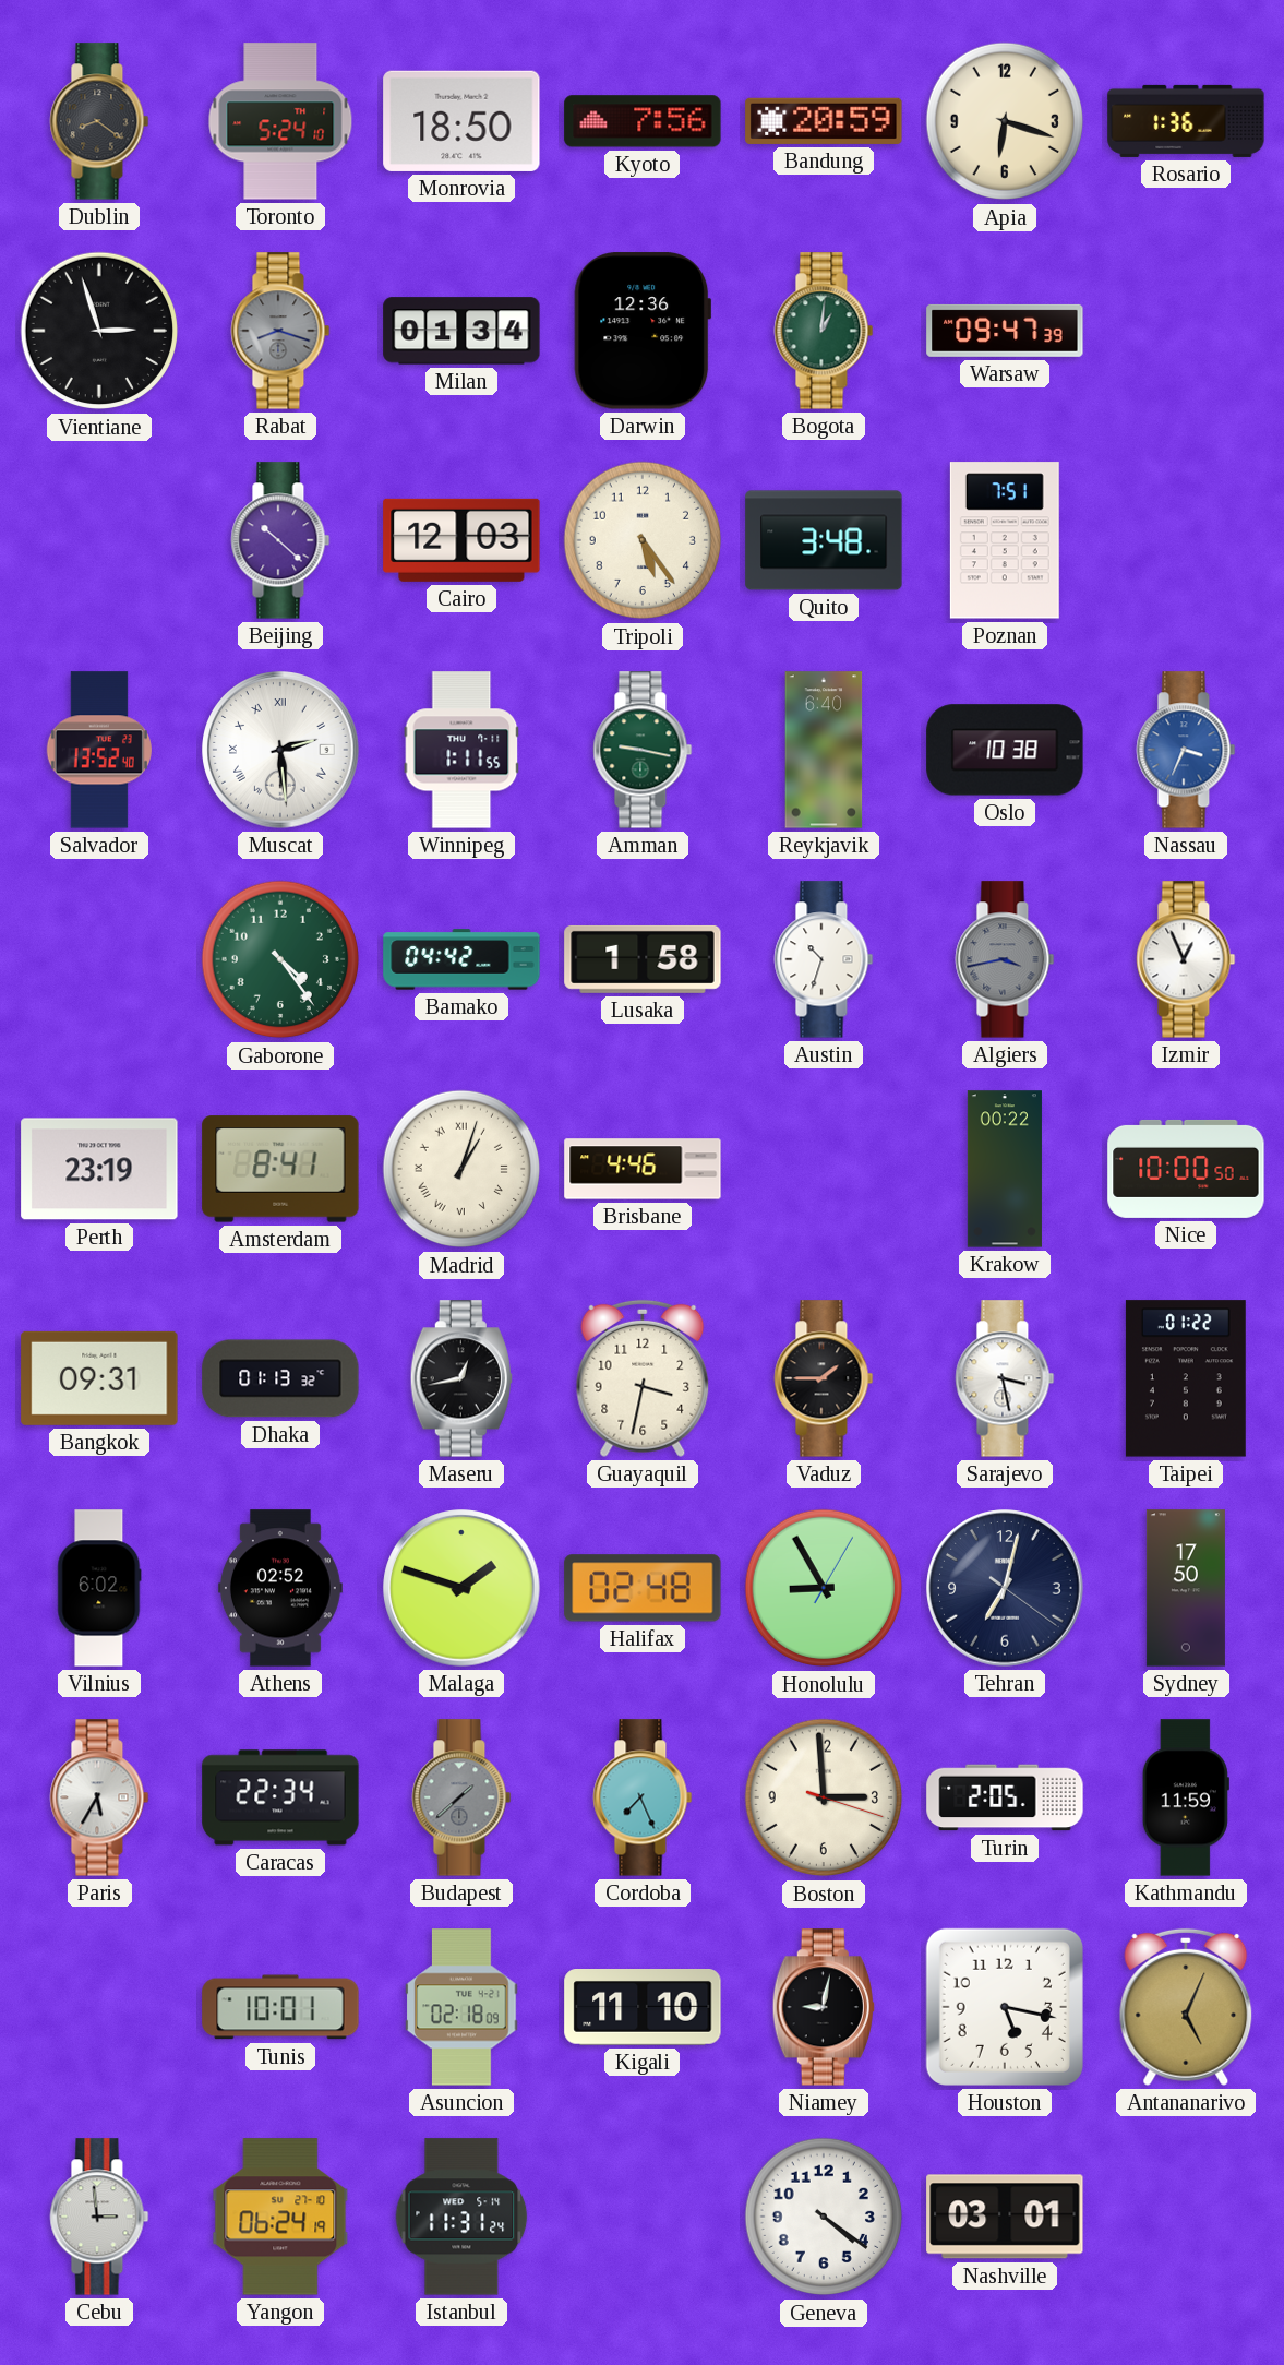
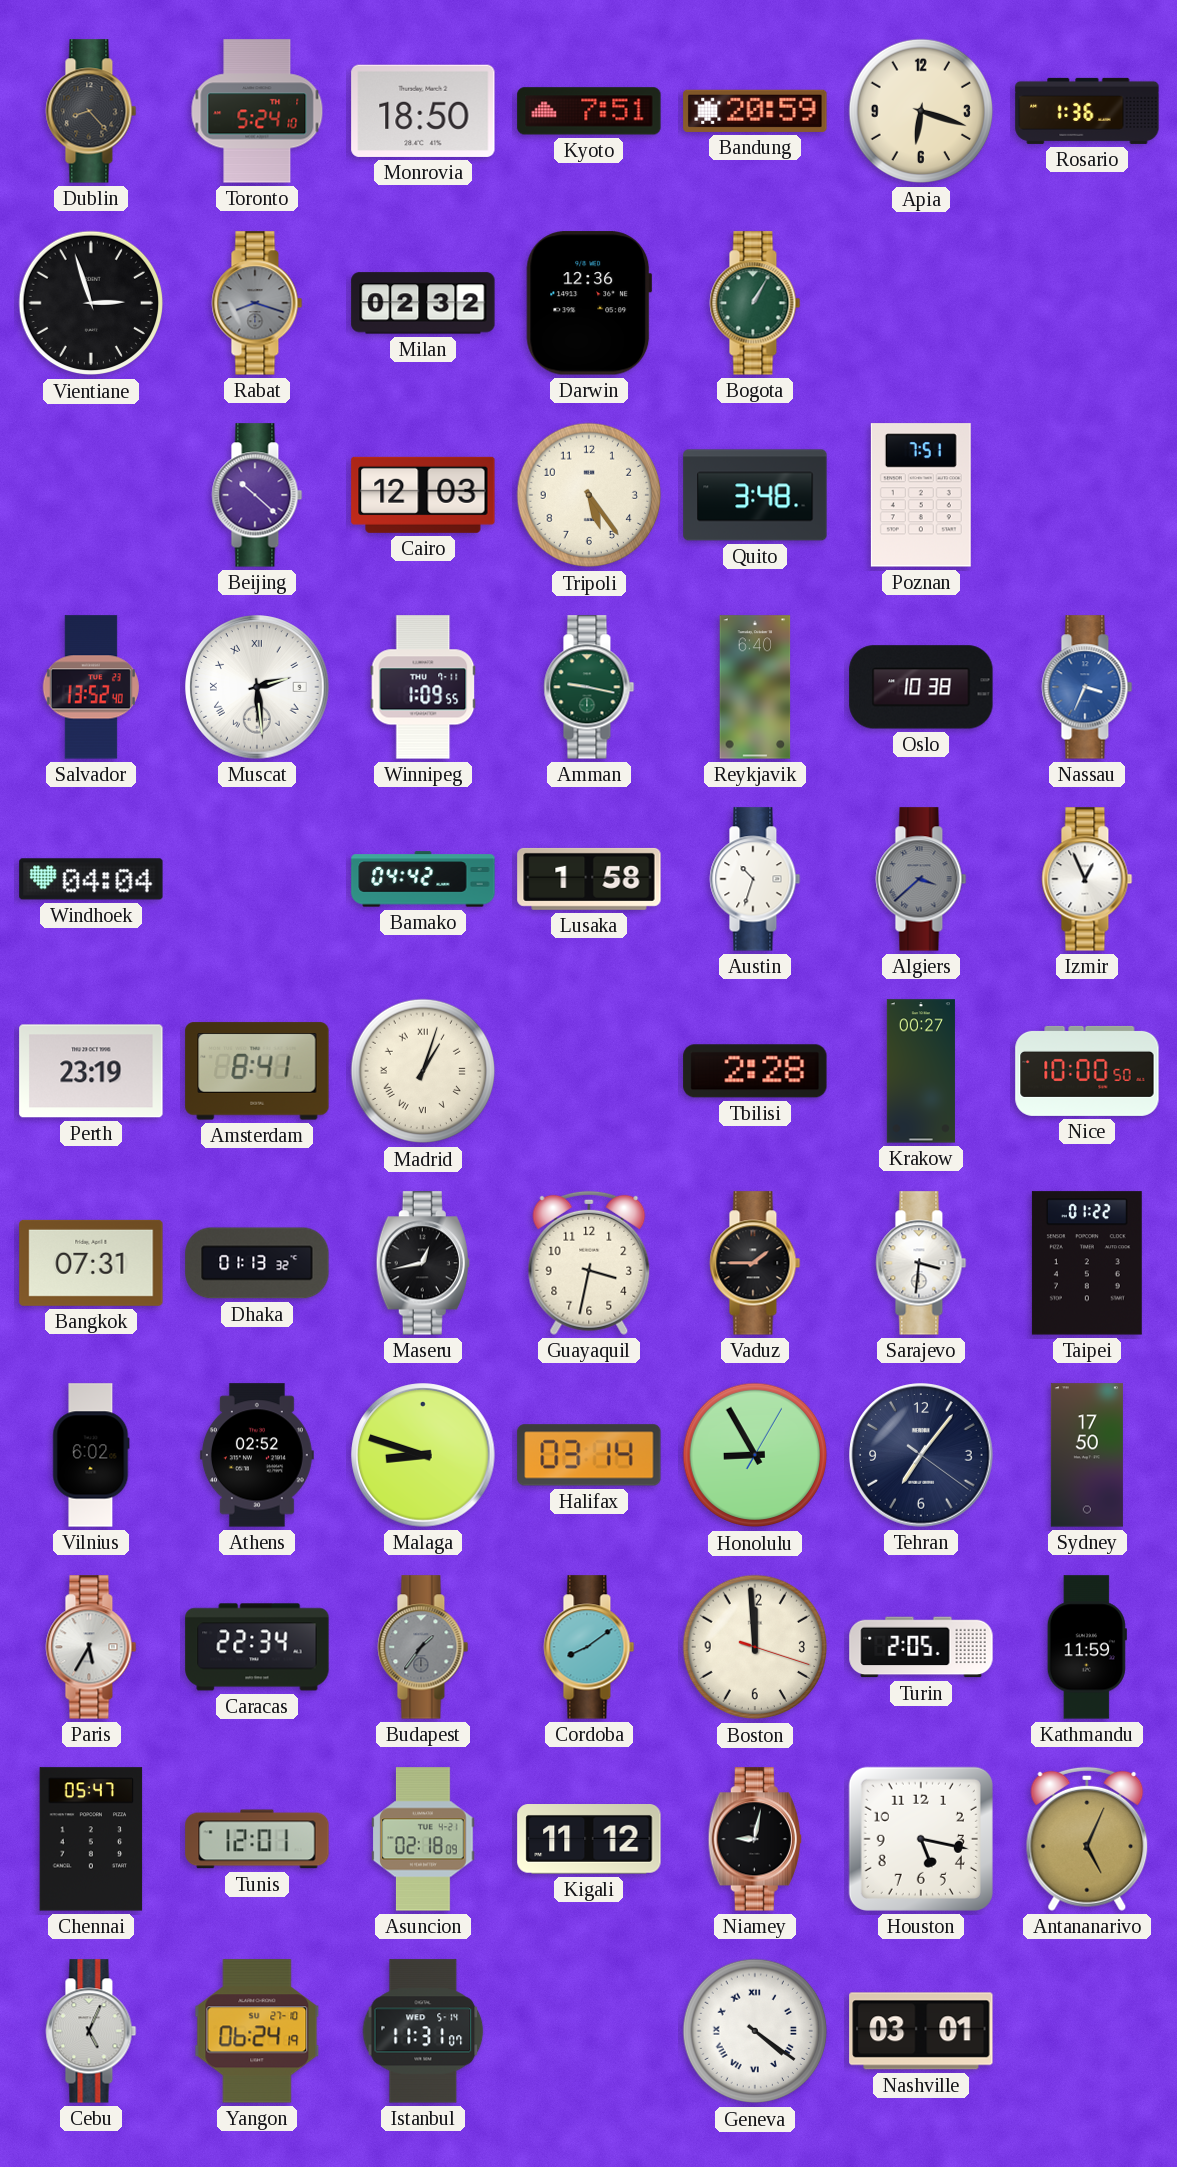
Dublin: 8:21 -> 8:23
Kyoto: 7:56 -> 7:51
Milan: 01:34 -> 02:32
Bogota: 1:01 -> 1:05
Warsaw: 09:47 -> none
Winnipeg: 1:11 -> 1:09
Windhoek: none -> 04:04
Gaborone: 4:24 -> none
Algiers: 3:43 -> 3:38
Brisbane: 4:46 -> none
Tbilisi: none -> 2:28
Krakow: 00:22 -> 00:27
Bangkok: 09:31 -> 07:31
Sarajevo: 3:28 -> 3:31
Malaga: 1:48 -> 8:48
Halifax: 02:48 -> 03:14
Tehran: 7:02 -> 7:06
Budapest: 1:38 -> 1:36
Cordoba: 7:26 -> 8:09
Boston: 2:59 -> 11:59
Chennai: none -> 05:47
Tunis: 10:01 -> 12:01
Kigali: 11:10 -> 11:12
Cebu: 2:59 -> 5:04
Istanbul: 11:31:24 -> 11:31:07
Geneva numerals: Arabic -> Roman
